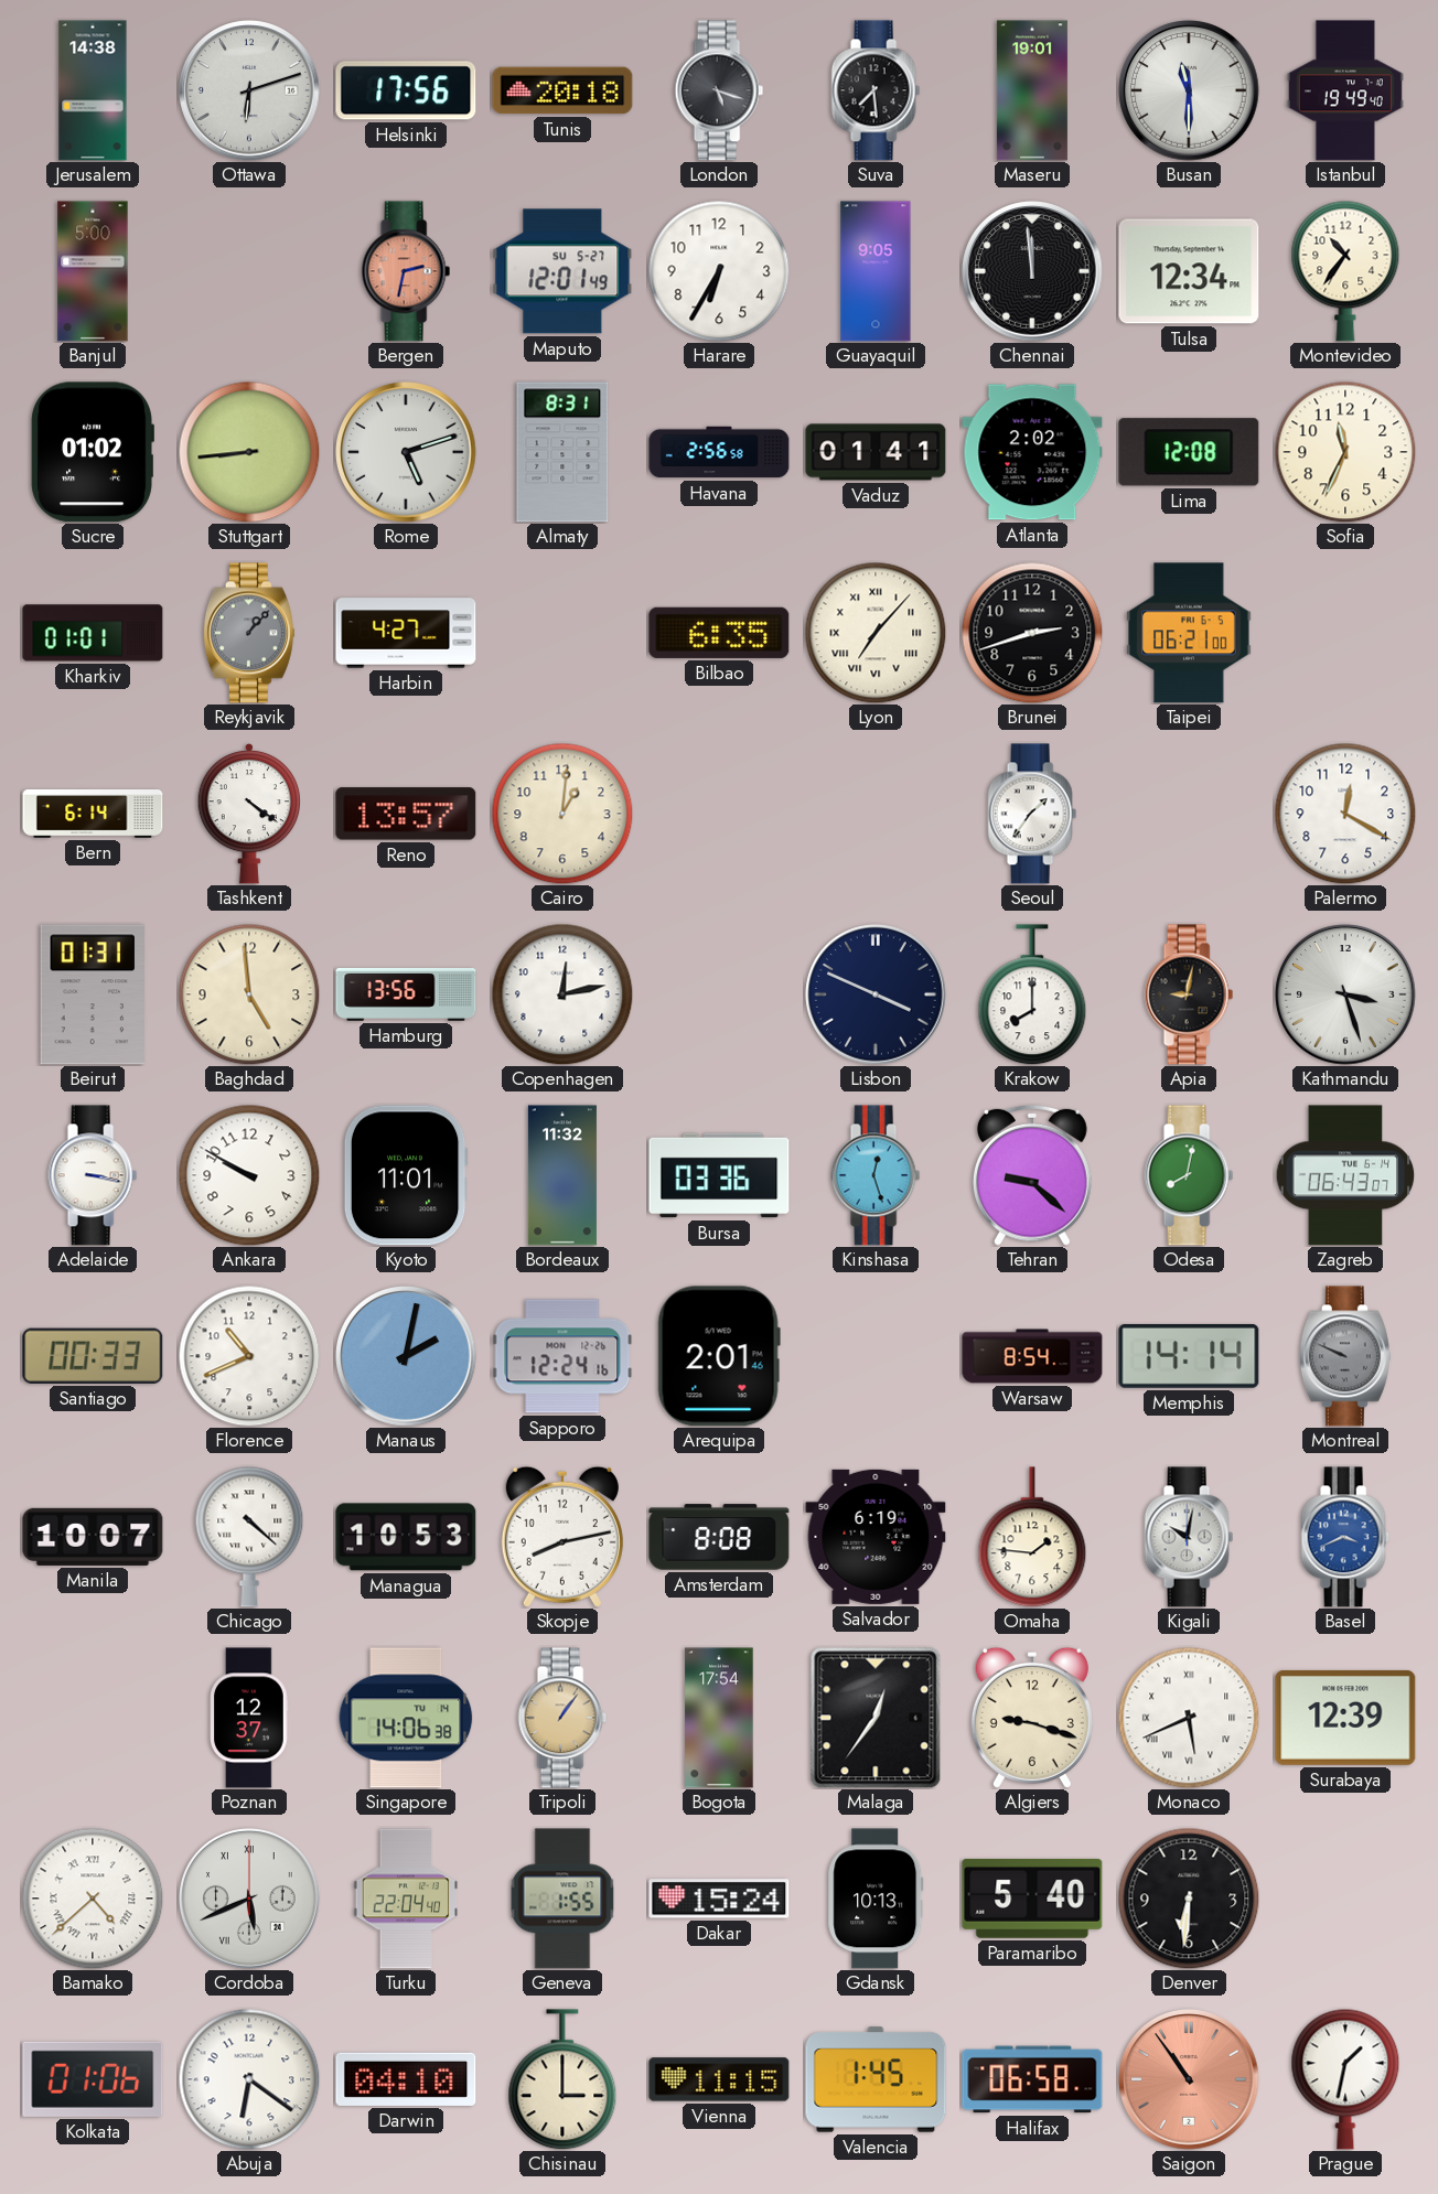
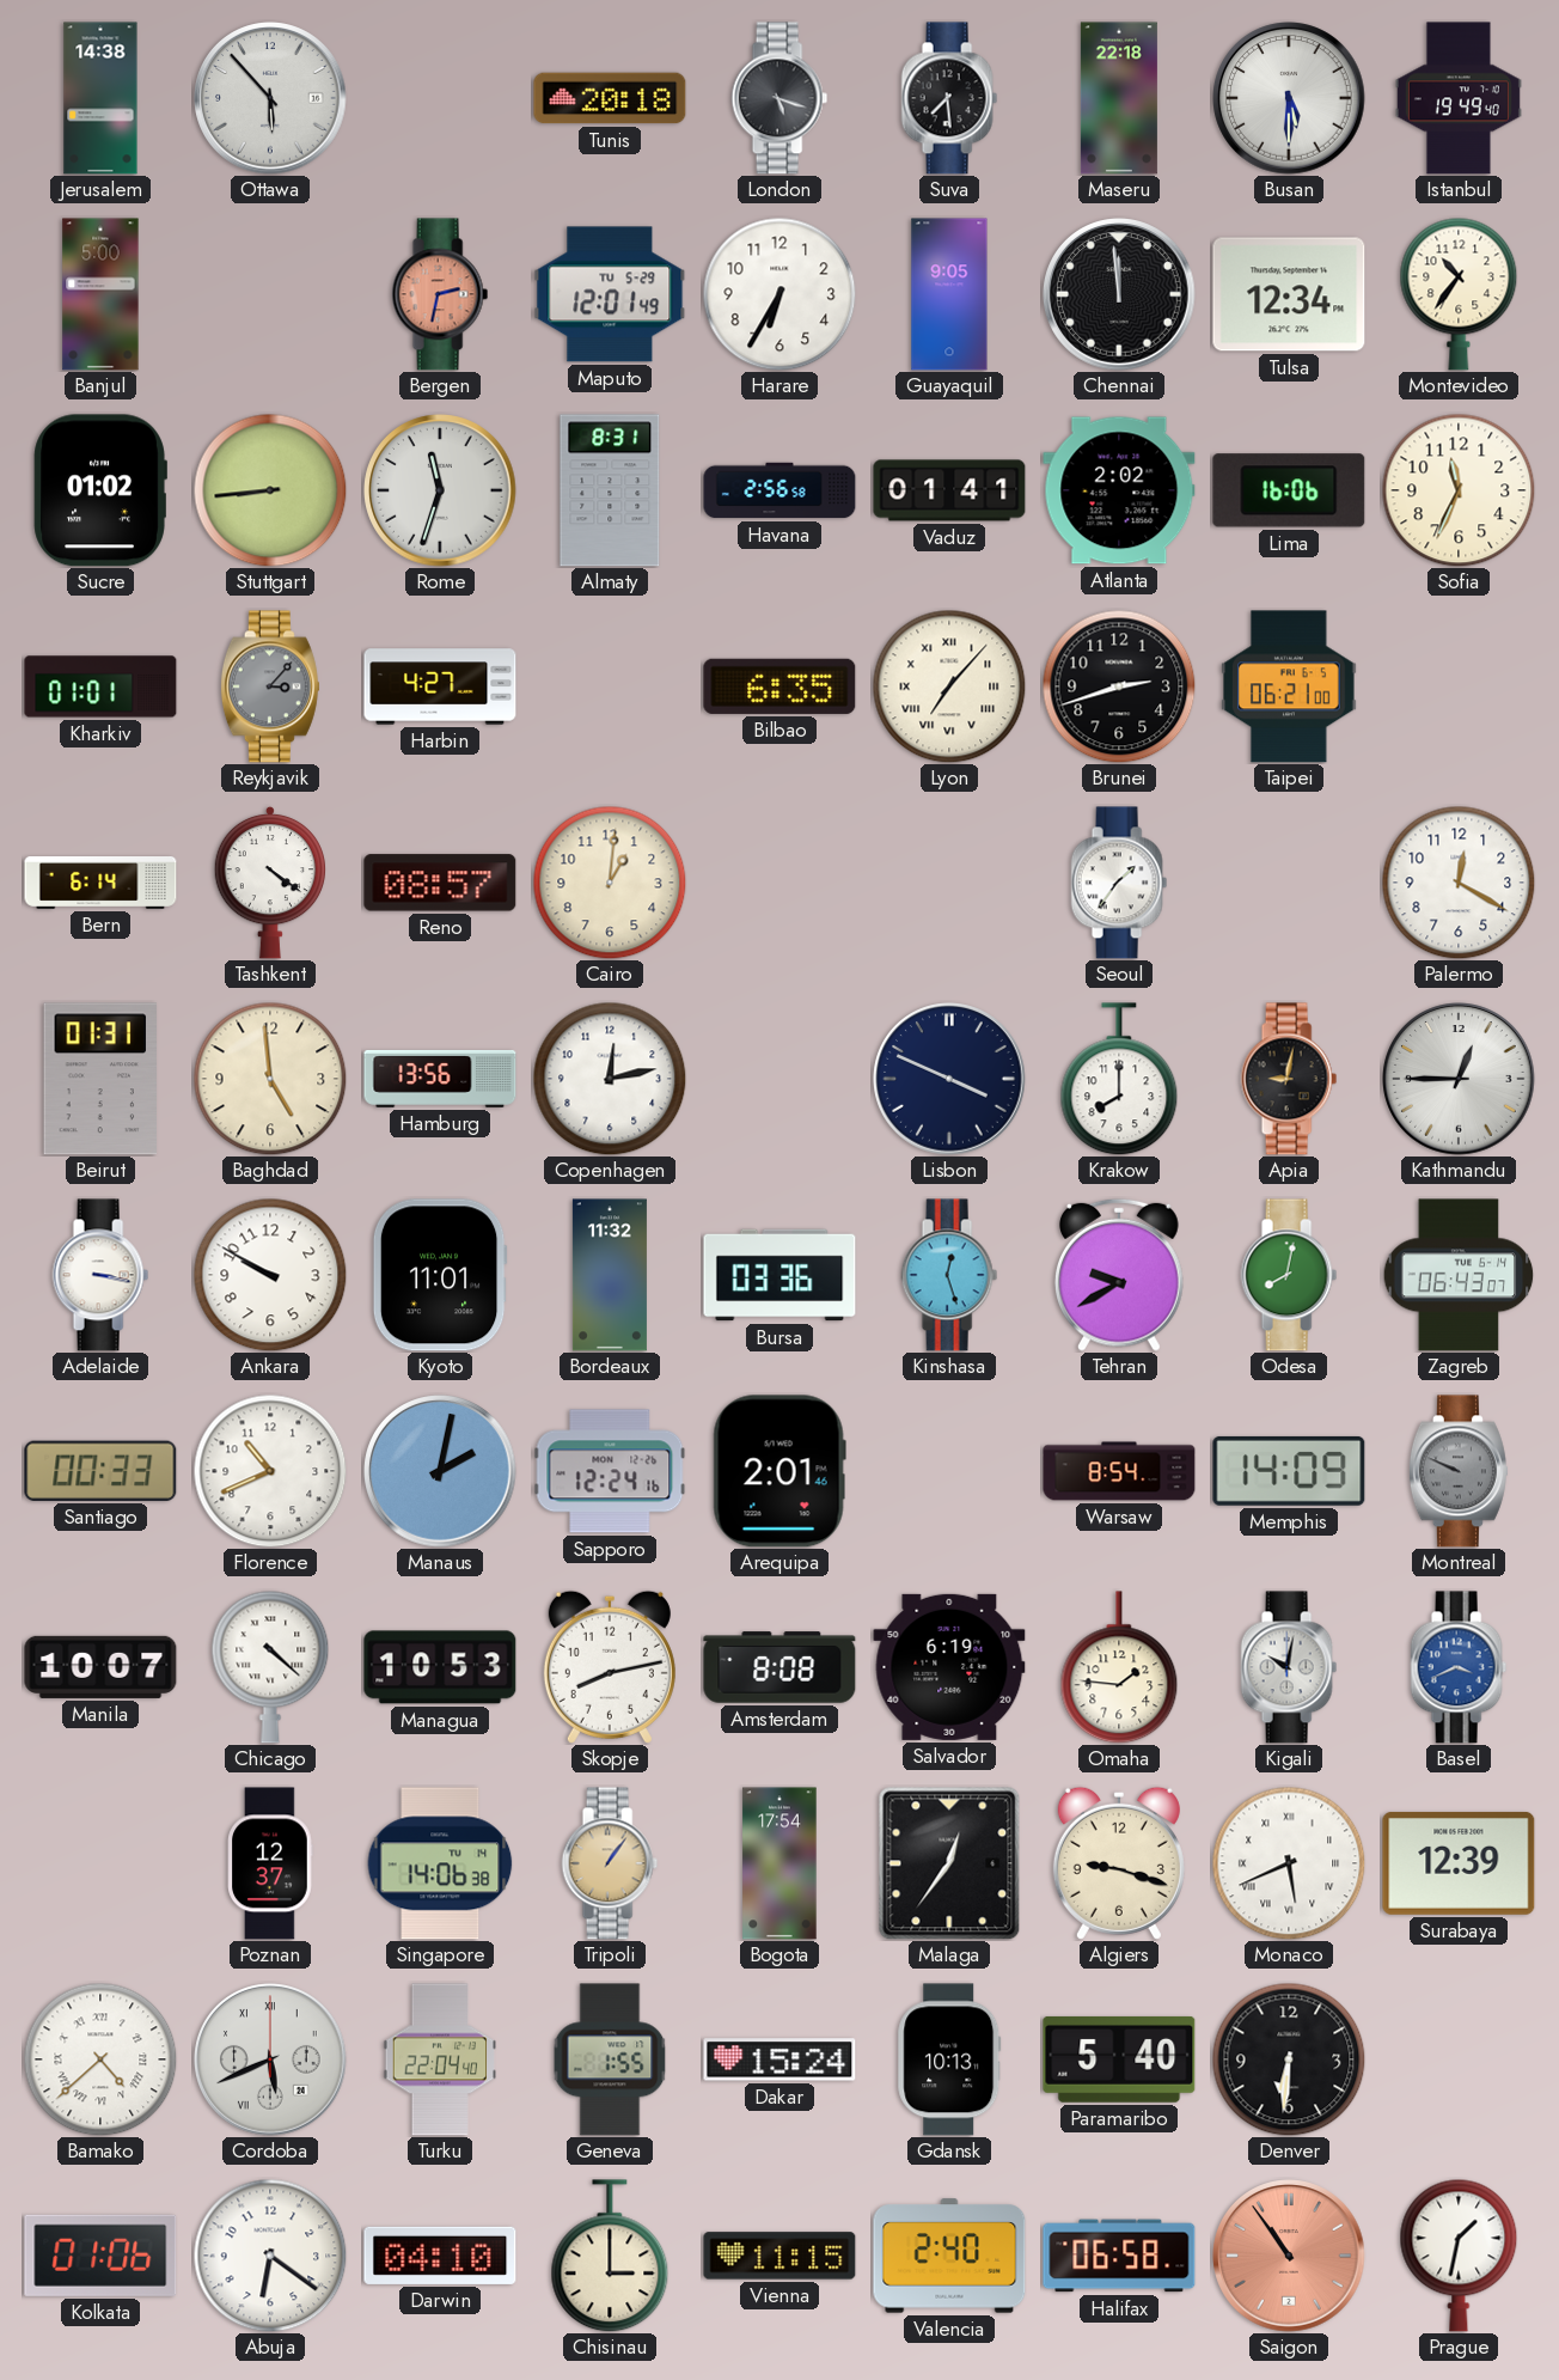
Ottawa: 6:12 -> 5:53
Helsinki: 17:56 -> none
Maseru: 19:01 -> 22:18
Busan: 11:30 -> 5:30
Maputo date: SU 5-27 -> TU 5-29
Rome: 5:12 -> 11:33
Lima: 12:08 -> 16:06
Reykjavik: 1:07 -> 3:07
Reno: 13:57 -> 08:57
Kathmandu: 3:27 -> 12:45
Tehran: 9:22 -> 9:40
Memphis: 14:14 -> 14:09
Valencia: 1:45 -> 2:40
